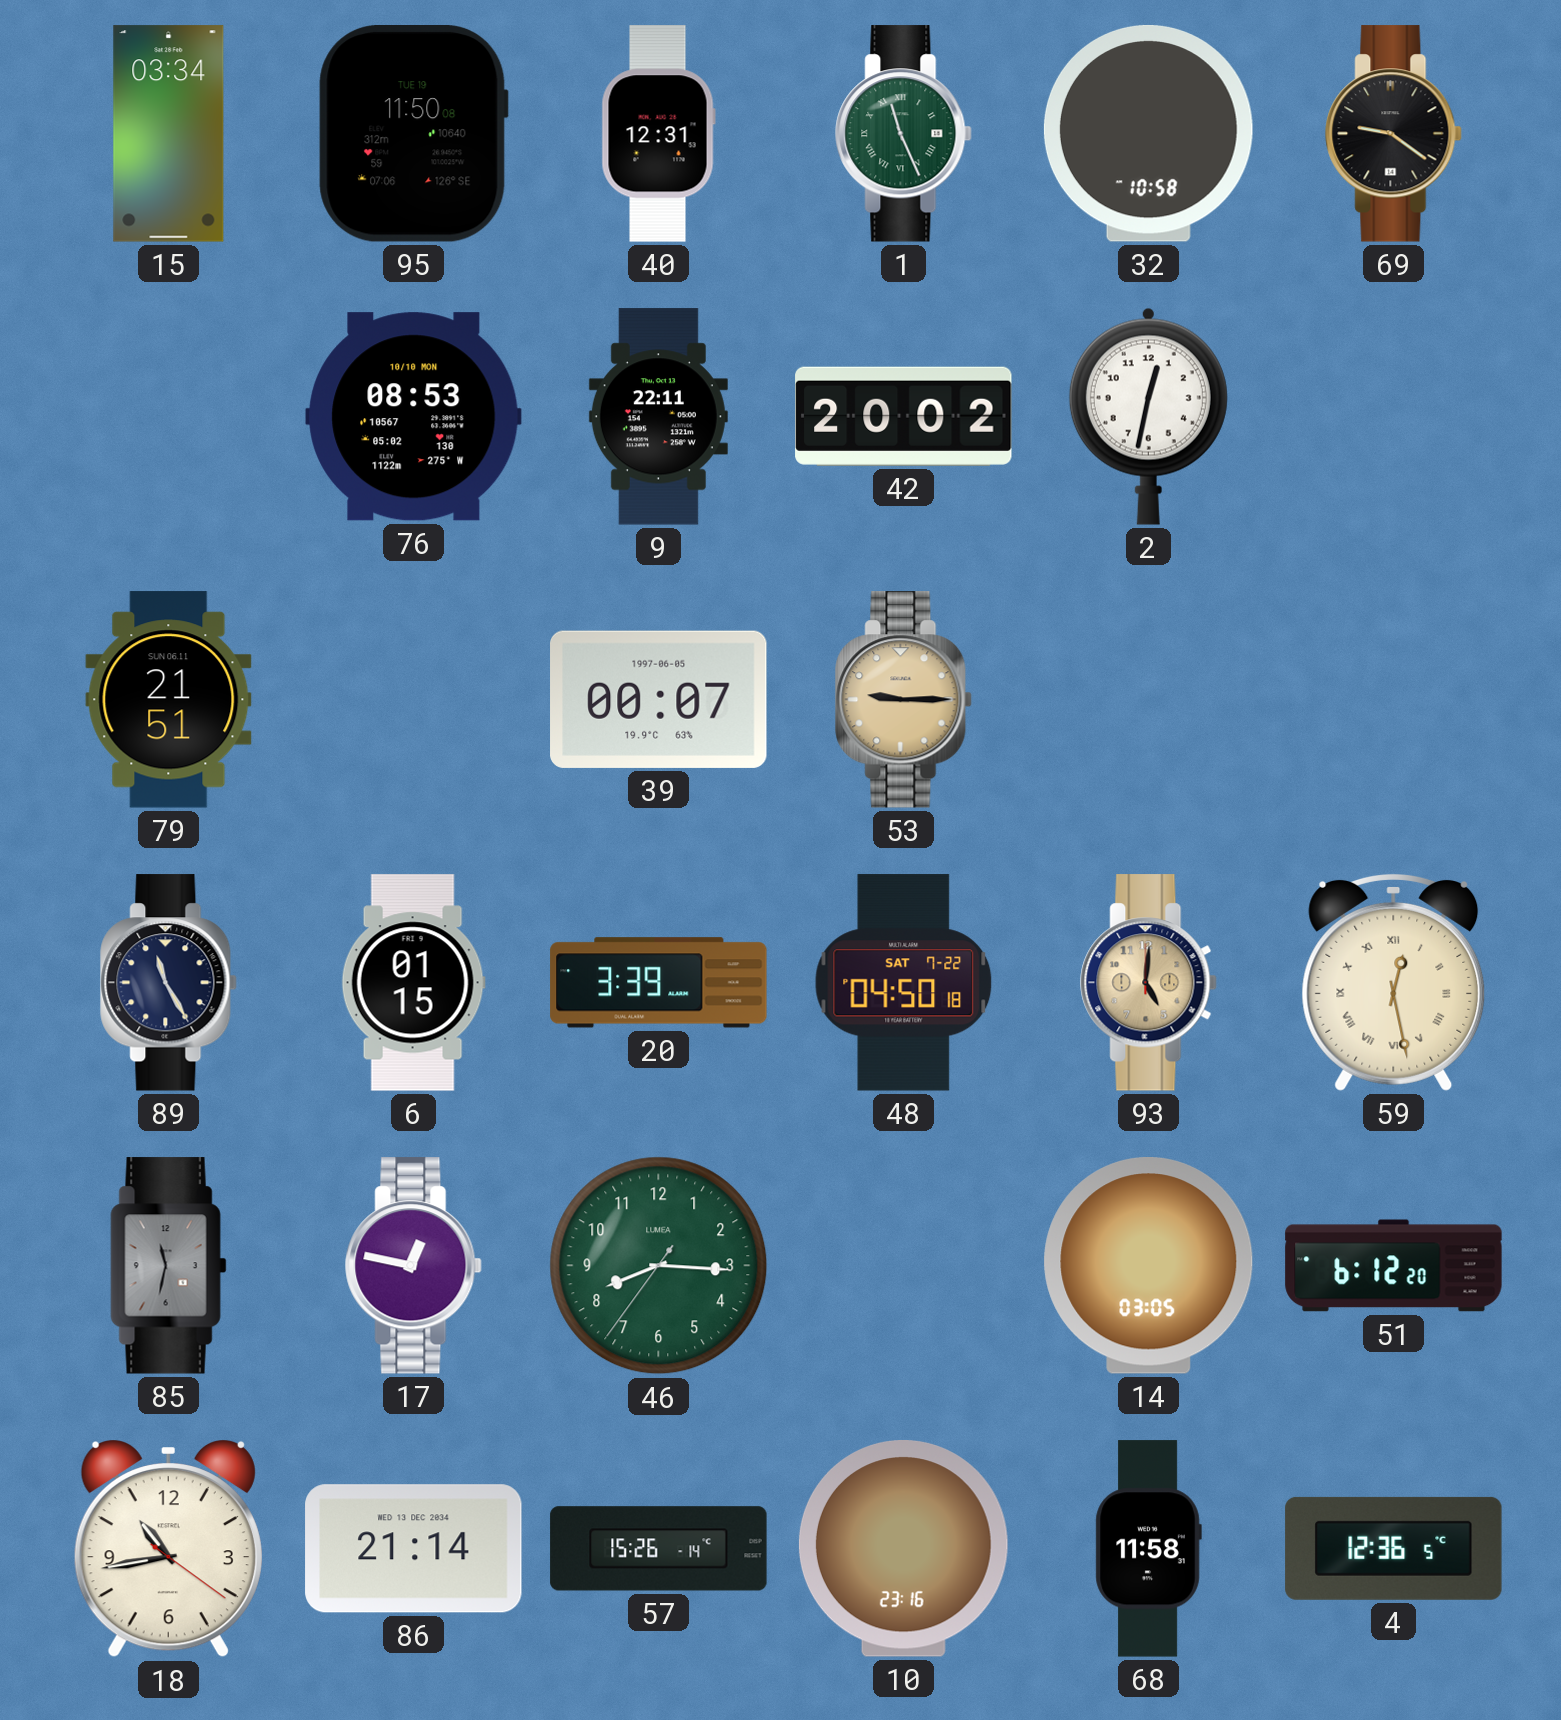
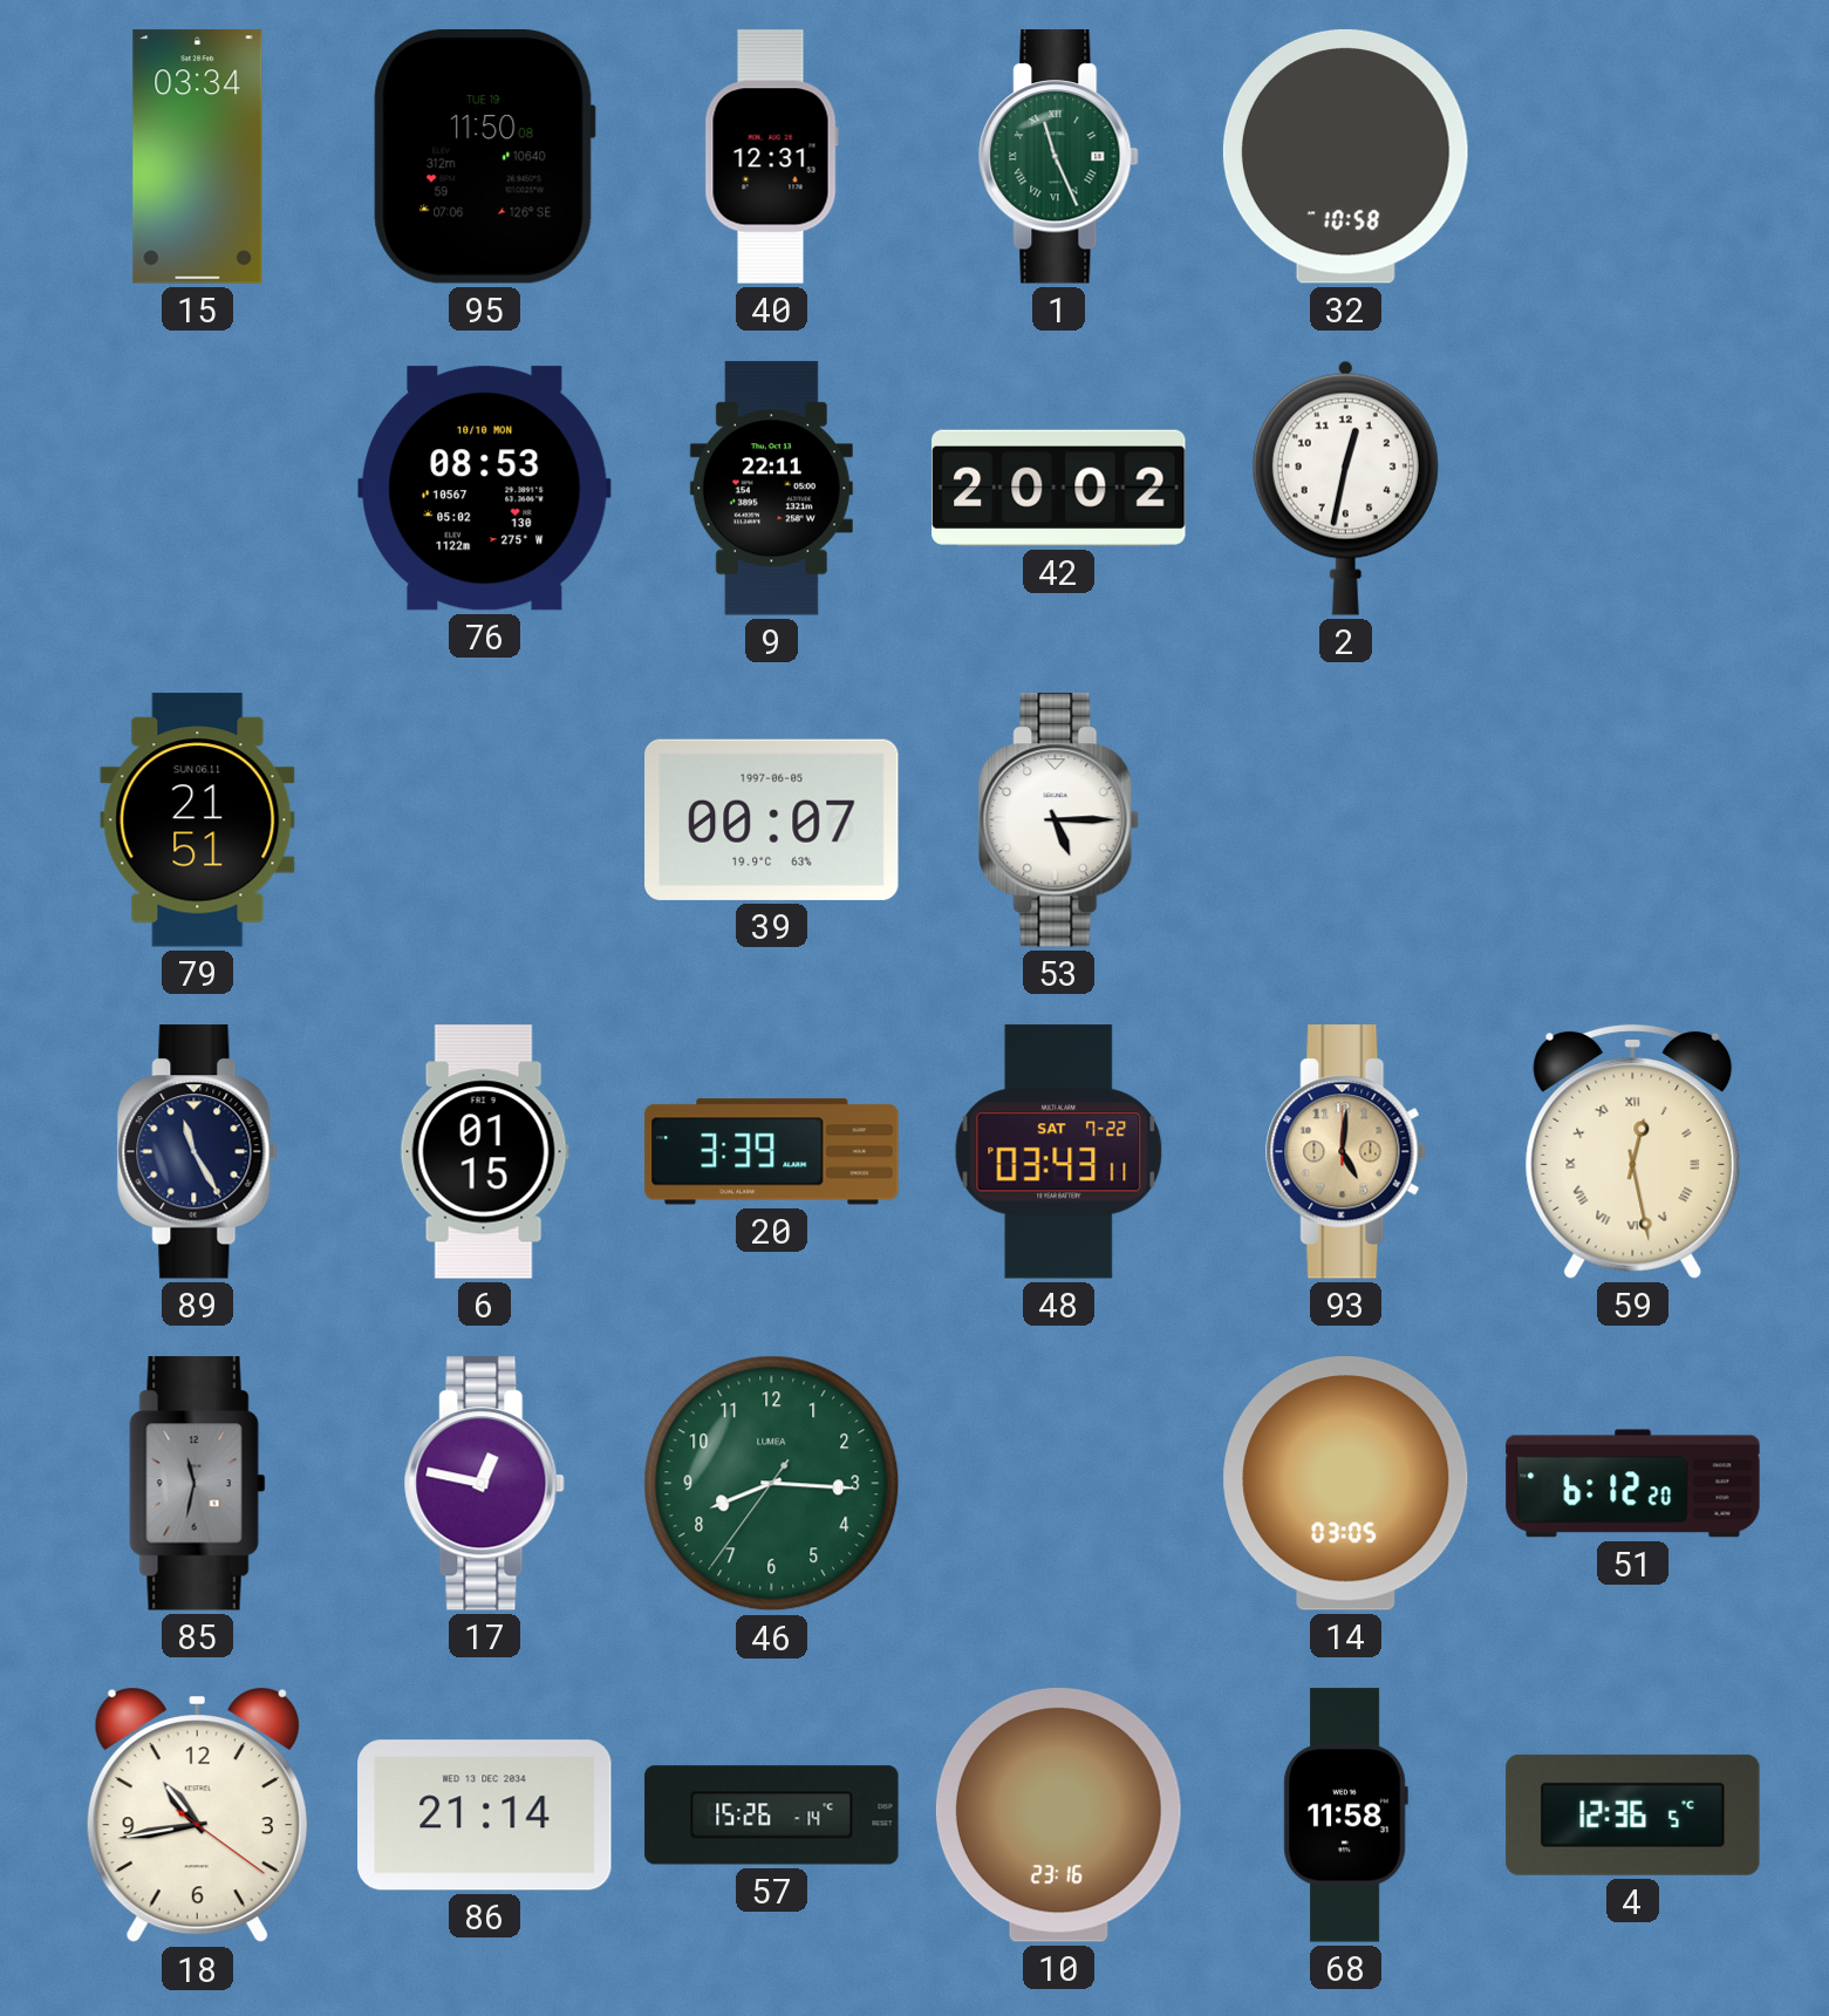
69: 9:21 -> none
53: 9:15 -> 5:15
53 dial: champagne -> white
48: 04:50 -> 03:43
